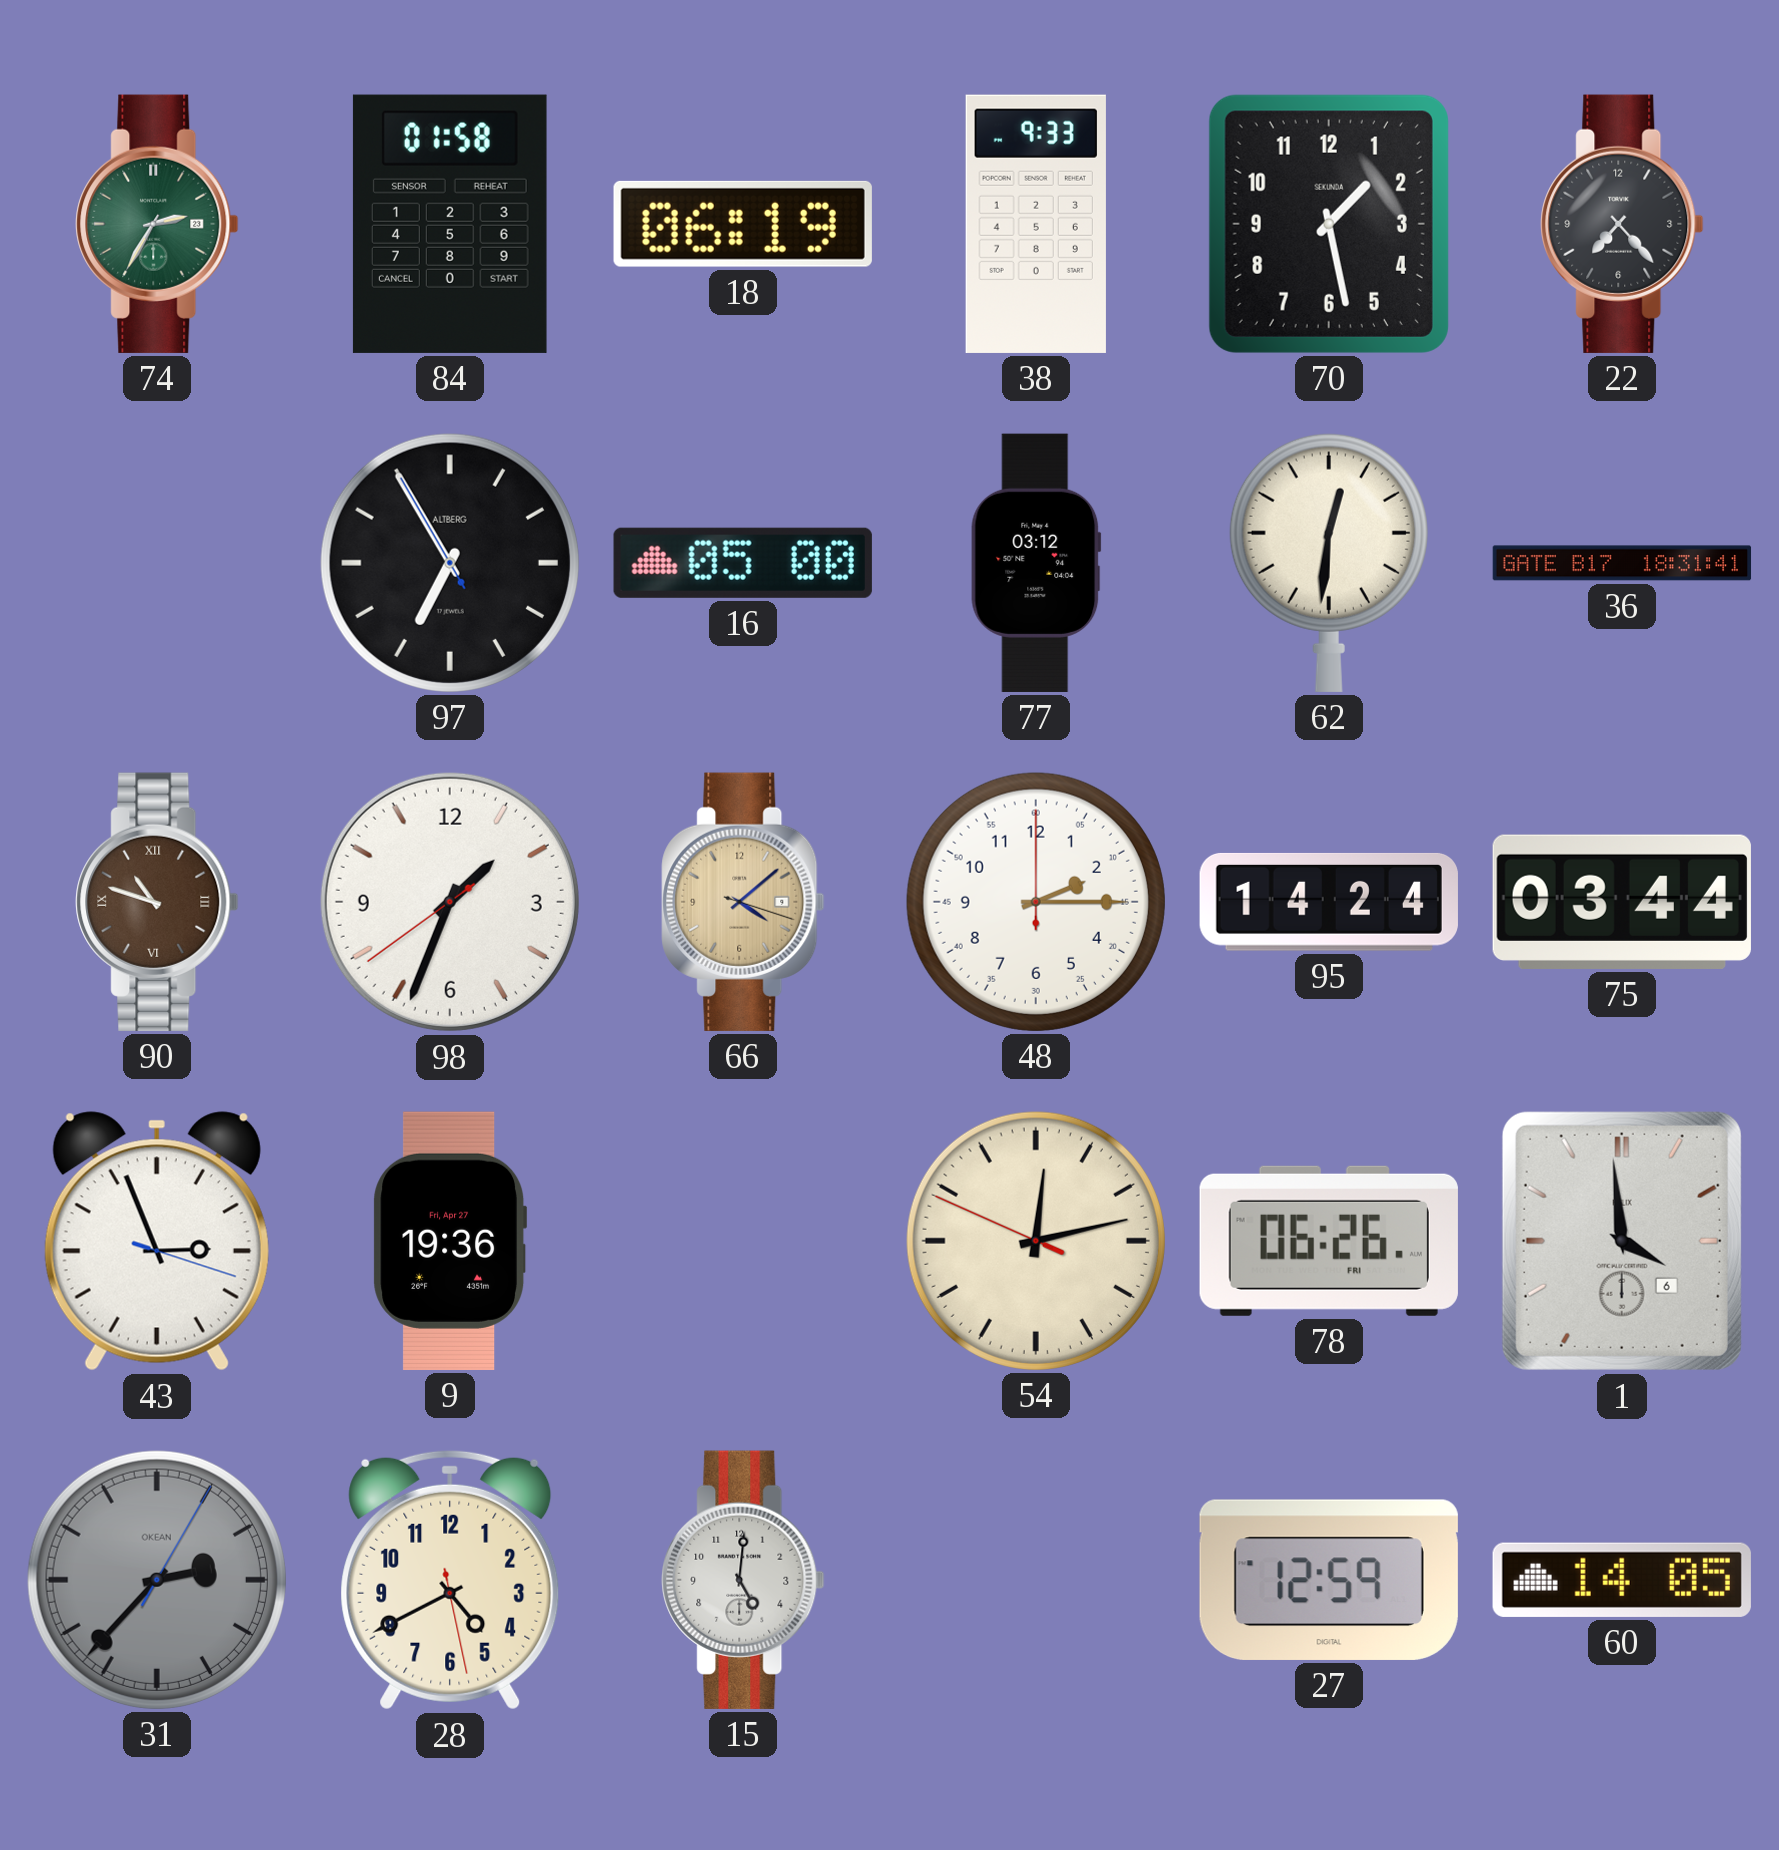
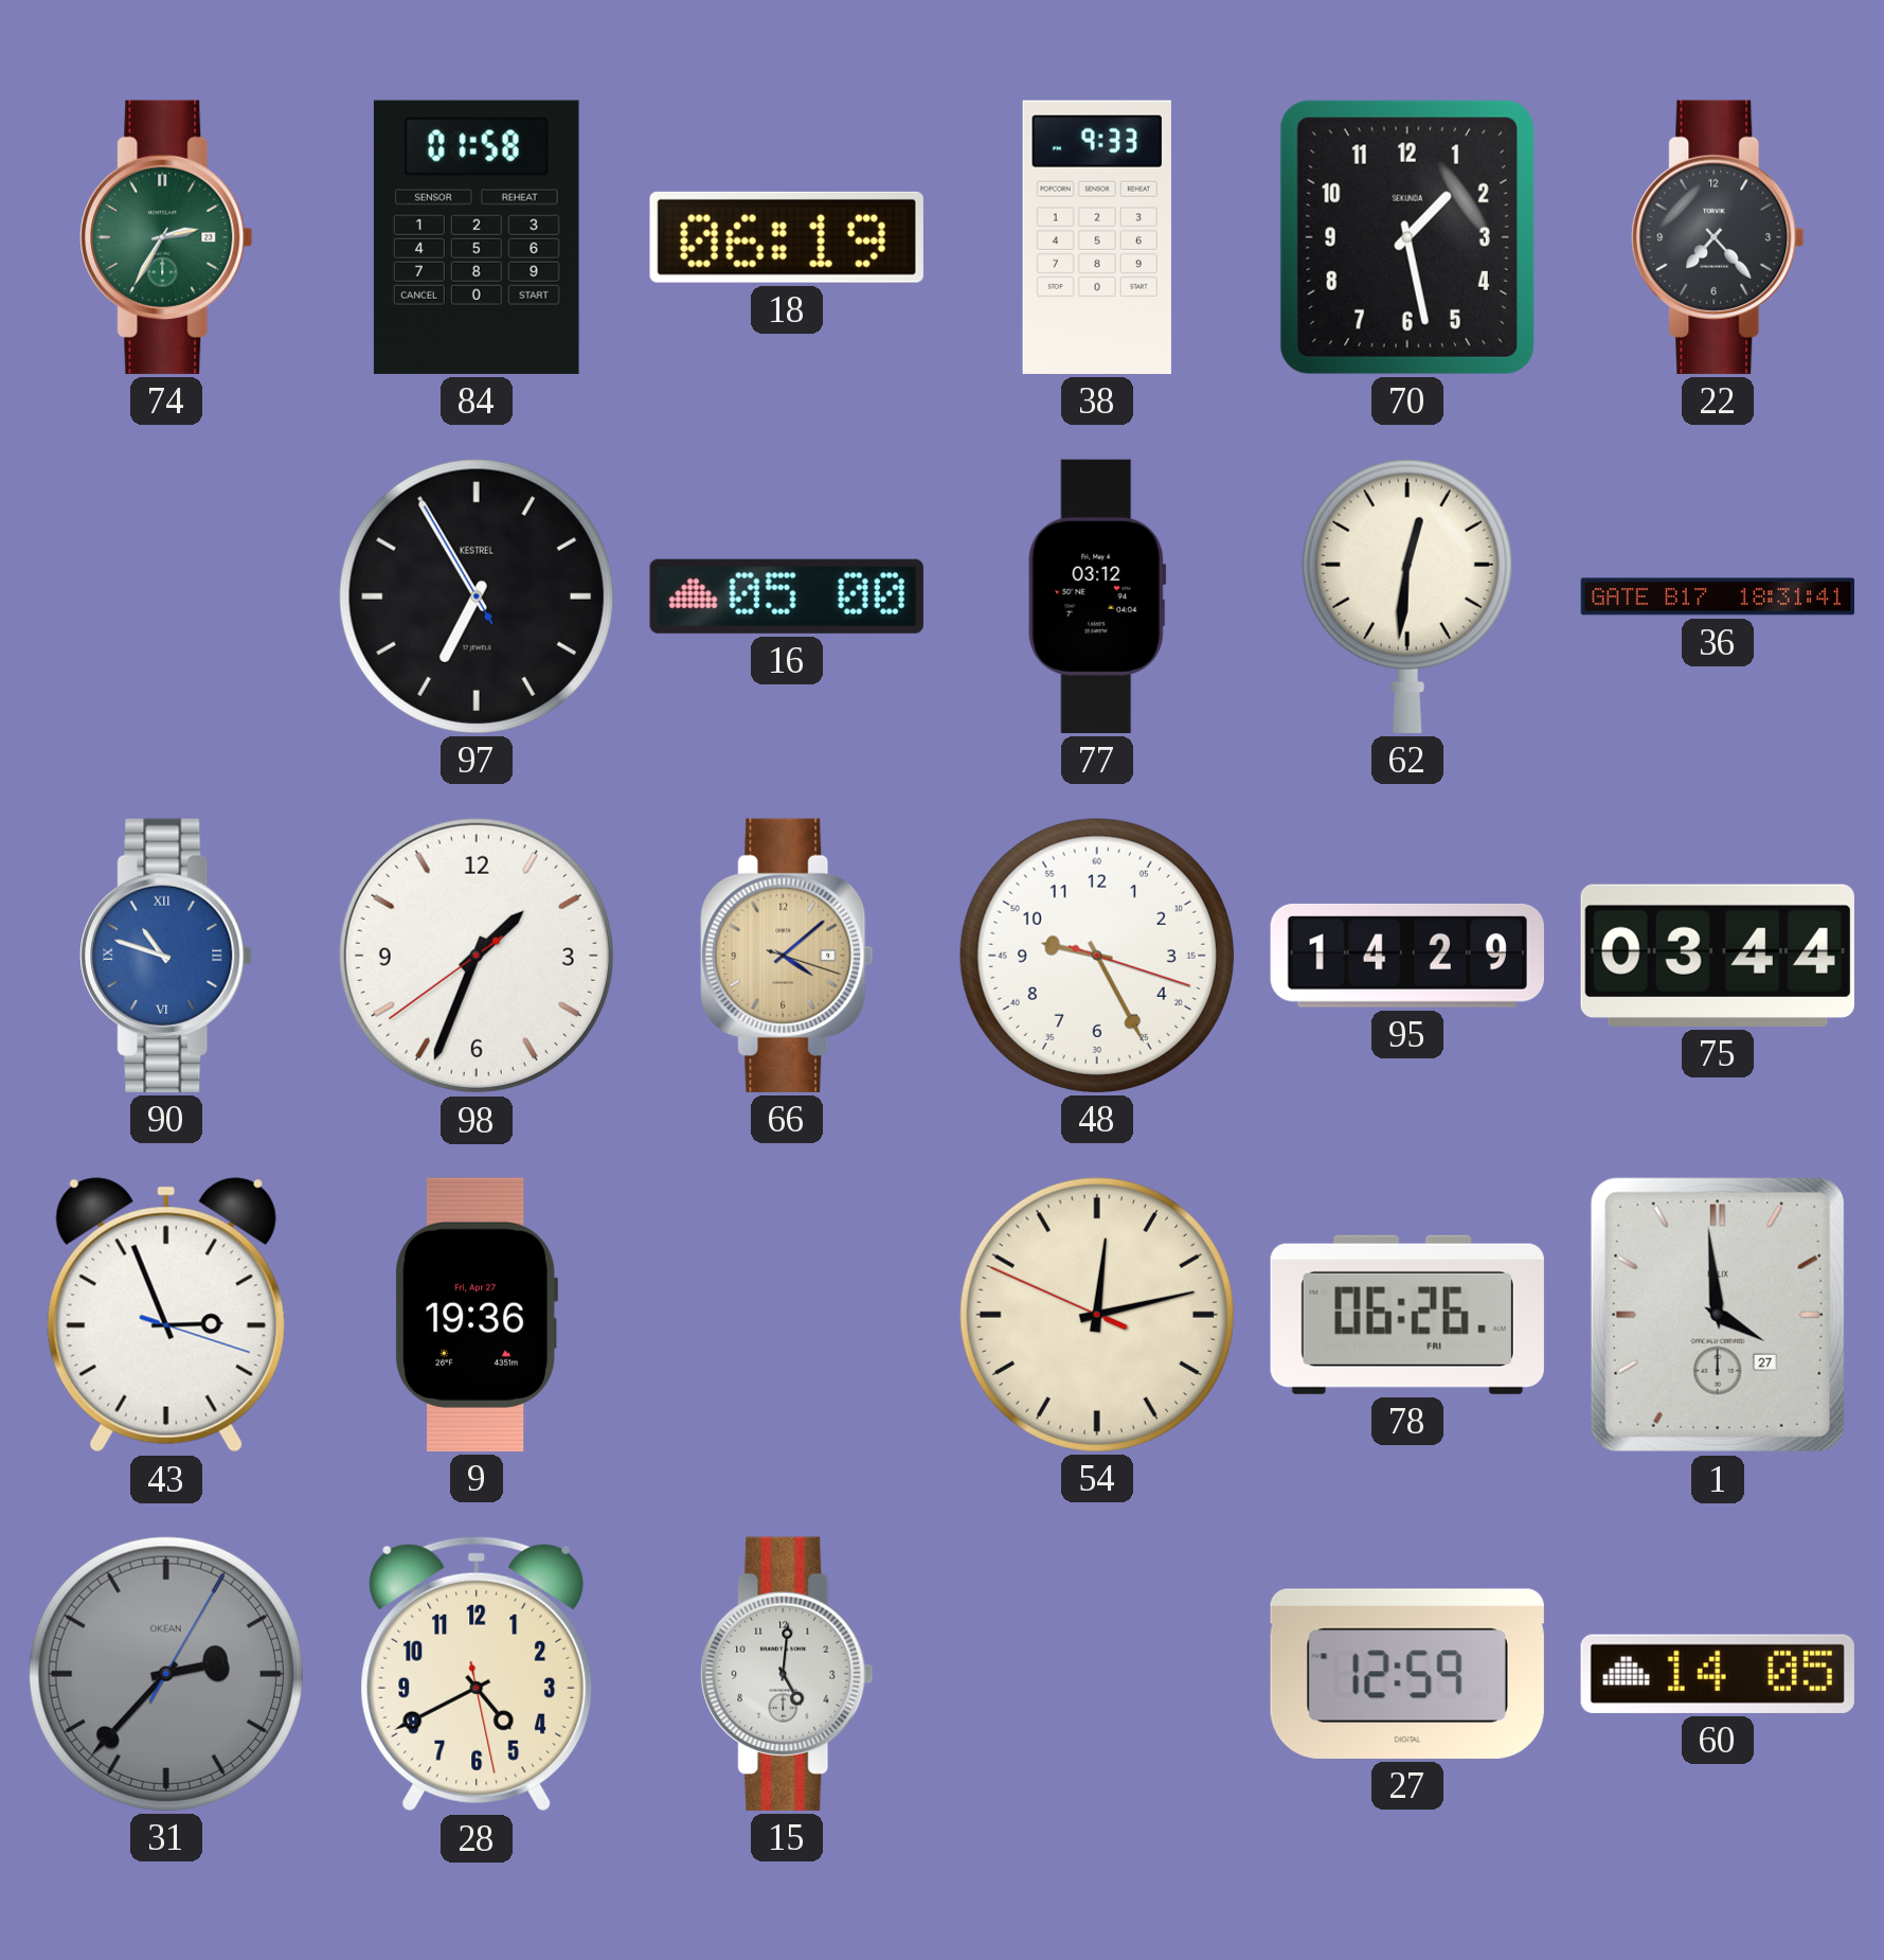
97 brand: ALTBERG -> KESTREL
90 dial: brown -> blue
48: 2:15 -> 9:25
95: 14:24 -> 14:29
1 date: 6 -> 27
